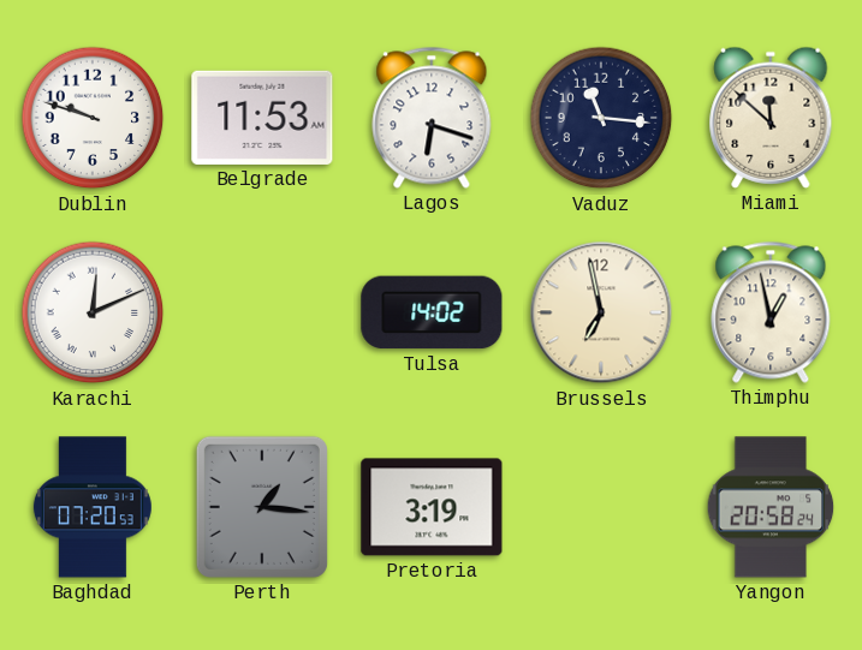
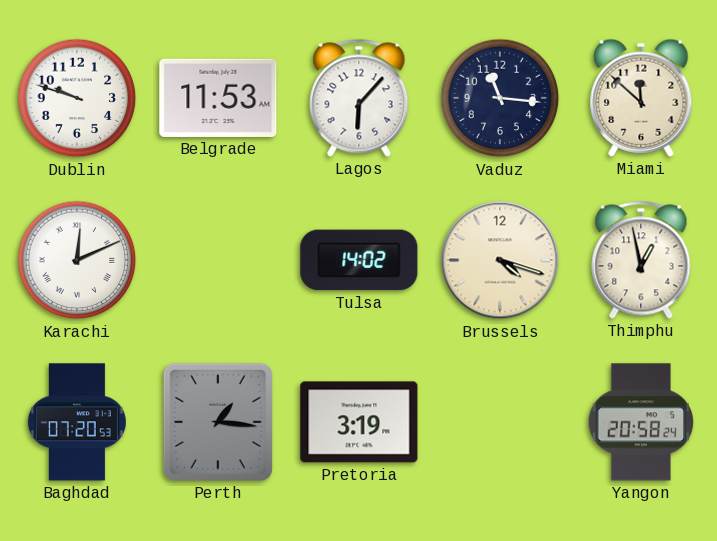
Lagos: 6:18 -> 6:07
Brussels: 6:58 -> 4:18
